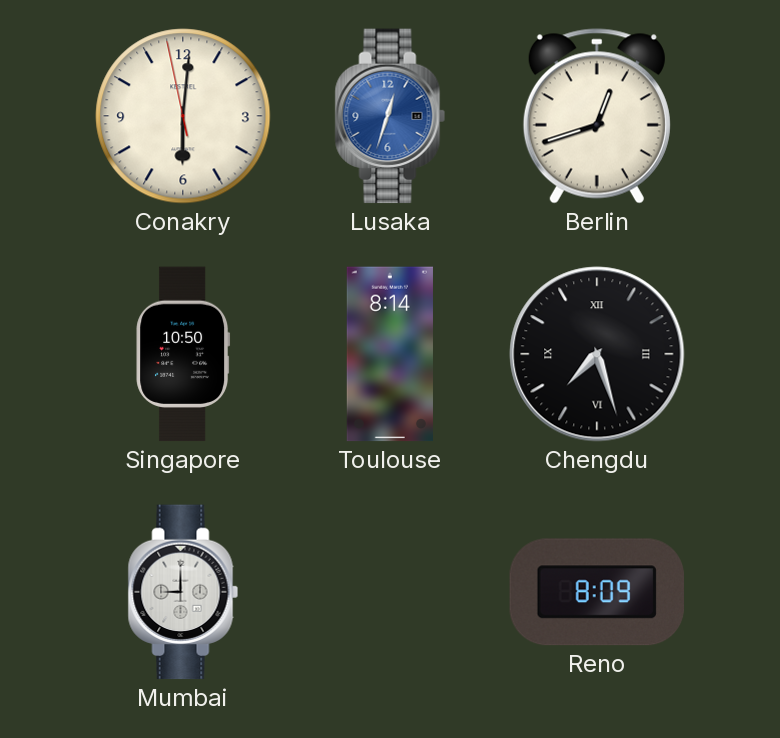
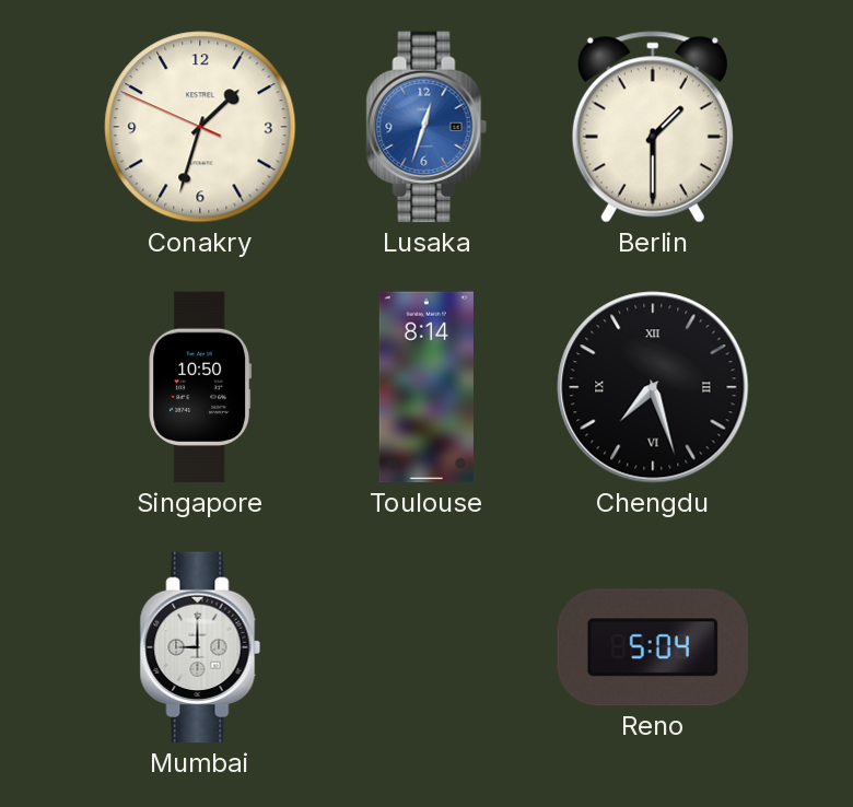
Conakry: 6:00 -> 1:32
Berlin: 12:42 -> 1:30
Reno: 8:09 -> 5:04
